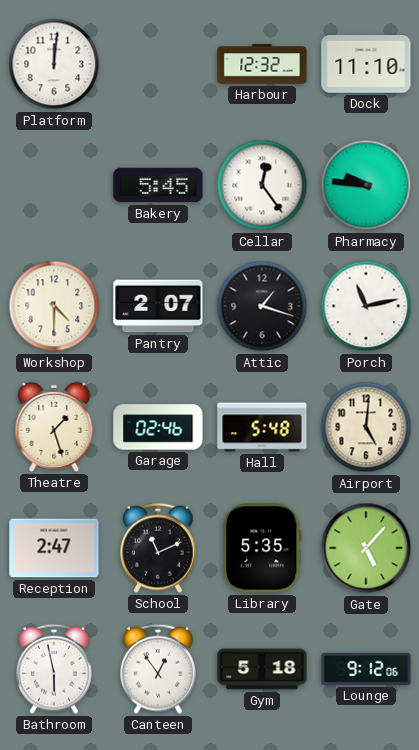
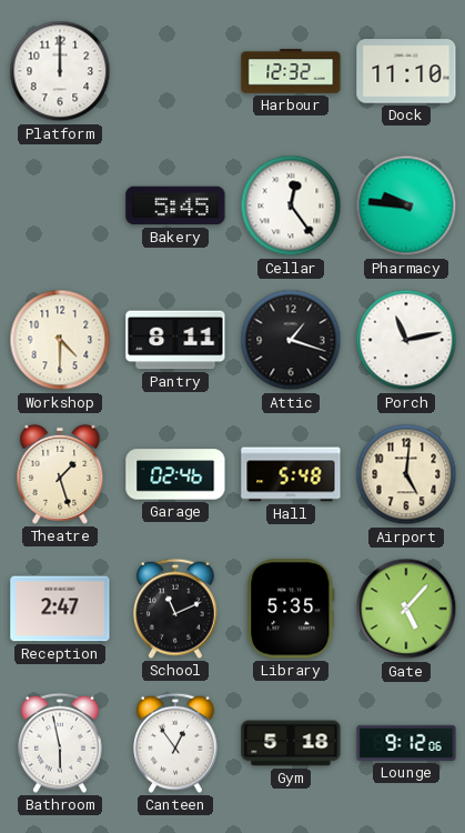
Platform: 12:01 -> 12:00
Pantry: 2:07 -> 8:11
